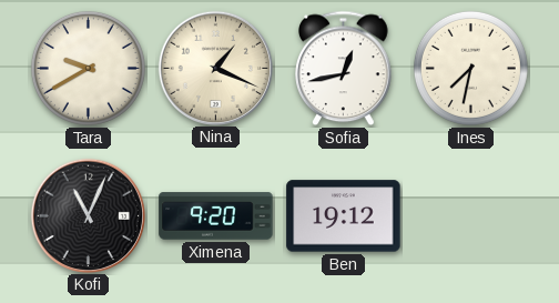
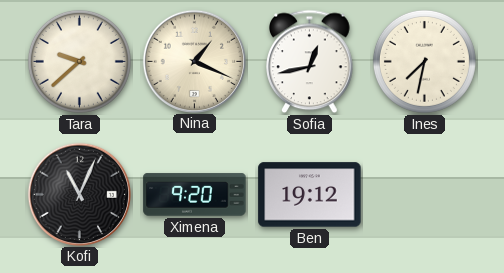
Tara: 9:40 -> 9:38
